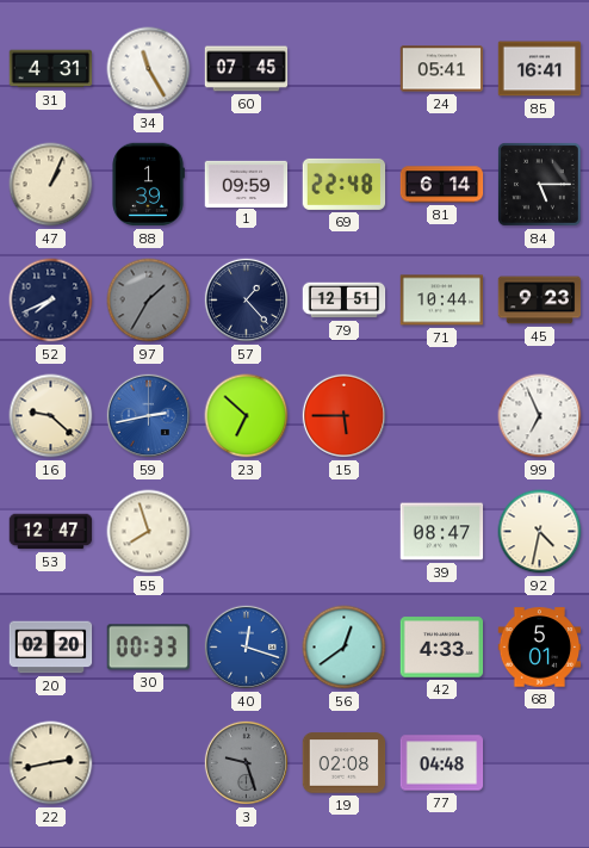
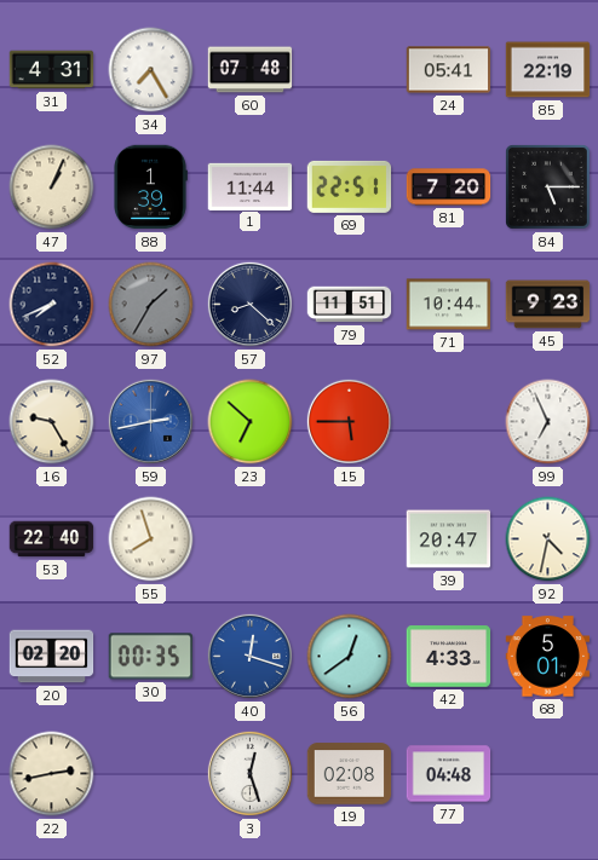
34: 11:25 -> 7:25
60: 07:45 -> 07:48
85: 16:41 -> 22:19
1: 09:59 -> 11:44
69: 22:48 -> 22:51
81: 6:14 -> 7:20
57: 1:23 -> 8:22
79: 12:51 -> 11:51
16: 9:22 -> 9:25
53: 12:47 -> 22:40
39: 08:47 -> 20:47
30: 00:33 -> 00:35
3: 9:27 -> 12:27
3 dial: grey -> white
